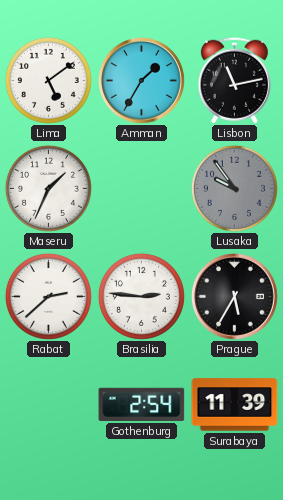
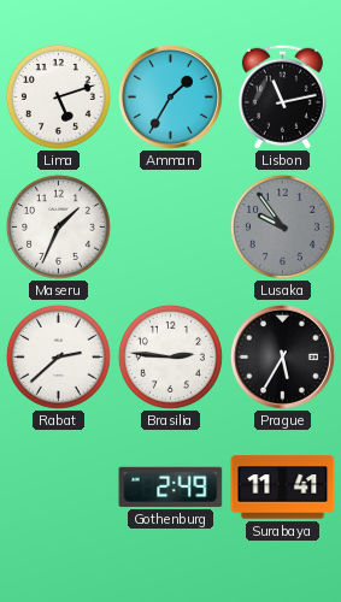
Lima: 5:09 -> 5:12
Gothenburg: 2:54 -> 2:49
Surabaya: 11:39 -> 11:41
